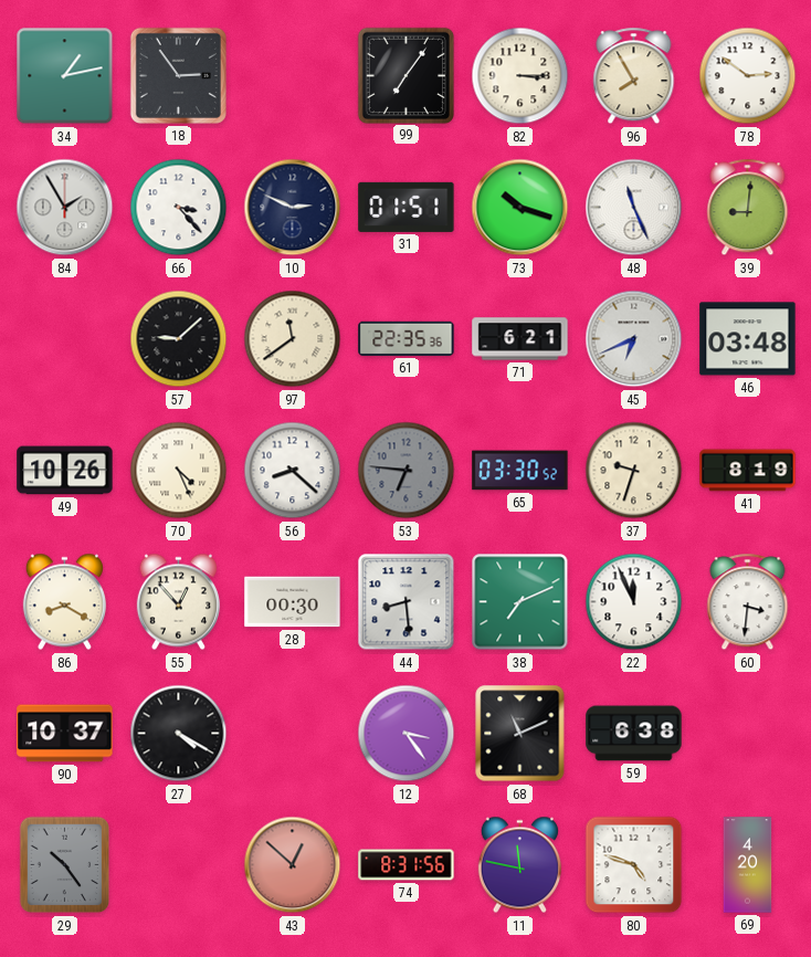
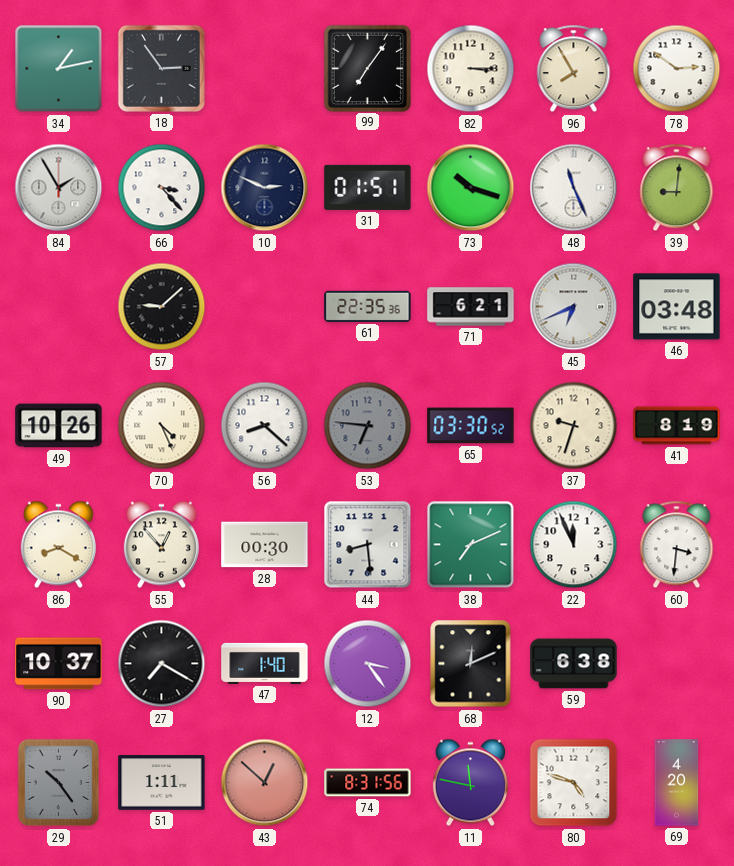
97: 11:39 -> none
27: 4:20 -> 7:20
47: none -> 1:40
68: 11:11 -> 12:11
51: none -> 1:11
